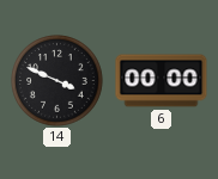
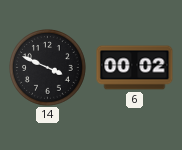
6: 00:00 -> 00:02
